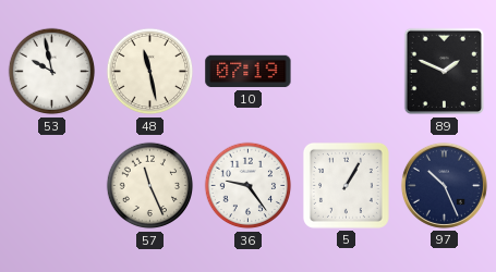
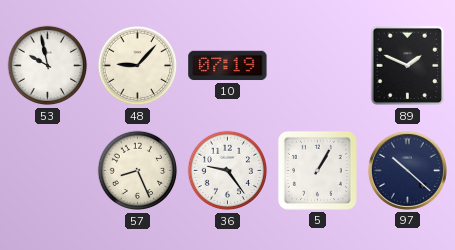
48: 11:28 -> 9:07
57: 11:26 -> 8:26
97: 10:26 -> 10:22
